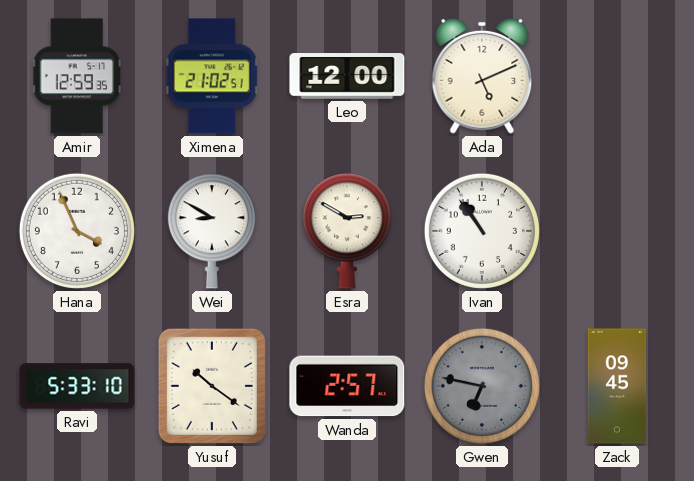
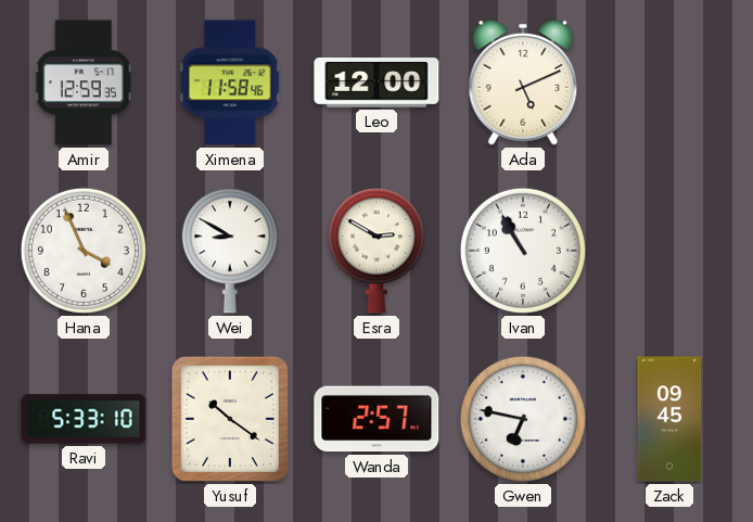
Ximena: 21:02 -> 11:58
Ivan: 10:54 -> 10:55
Gwen dial: grey -> white
